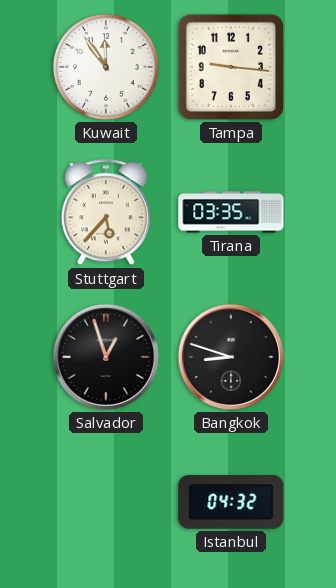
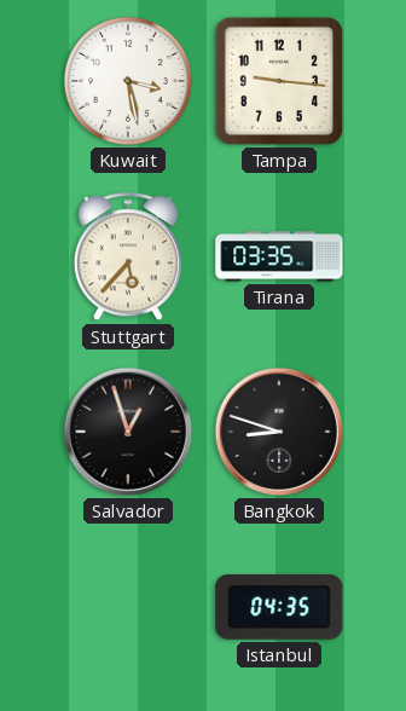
Kuwait: 11:54 -> 3:28
Istanbul: 04:32 -> 04:35
